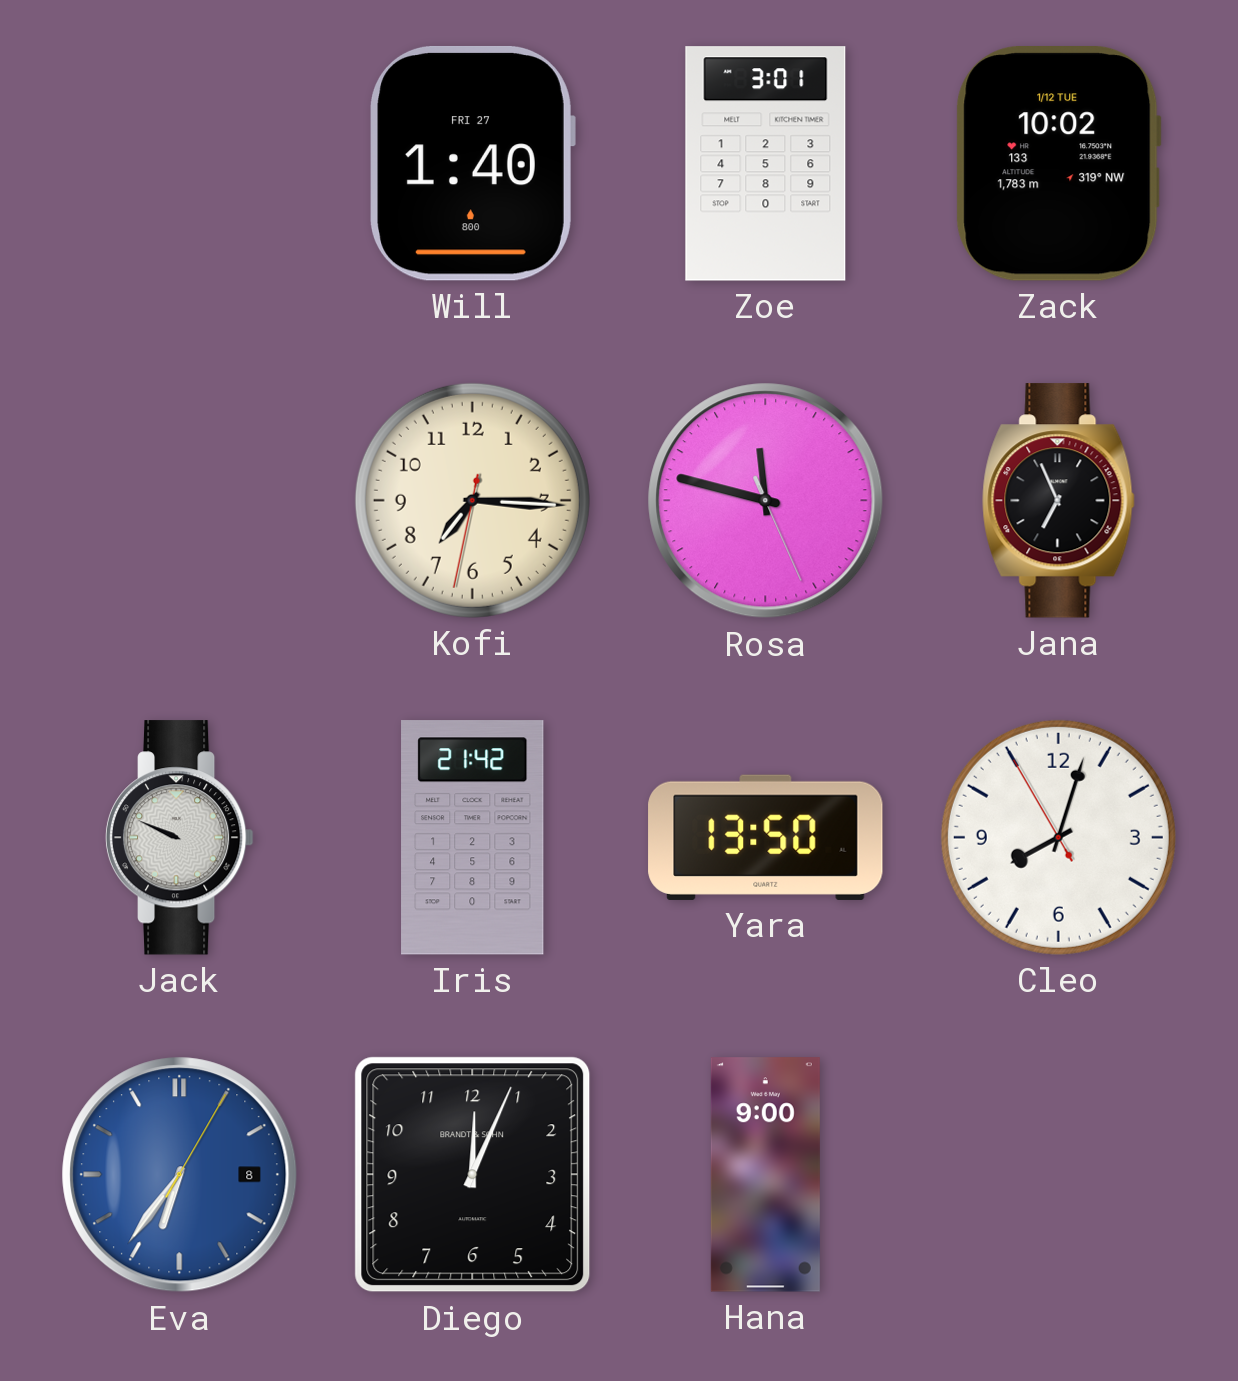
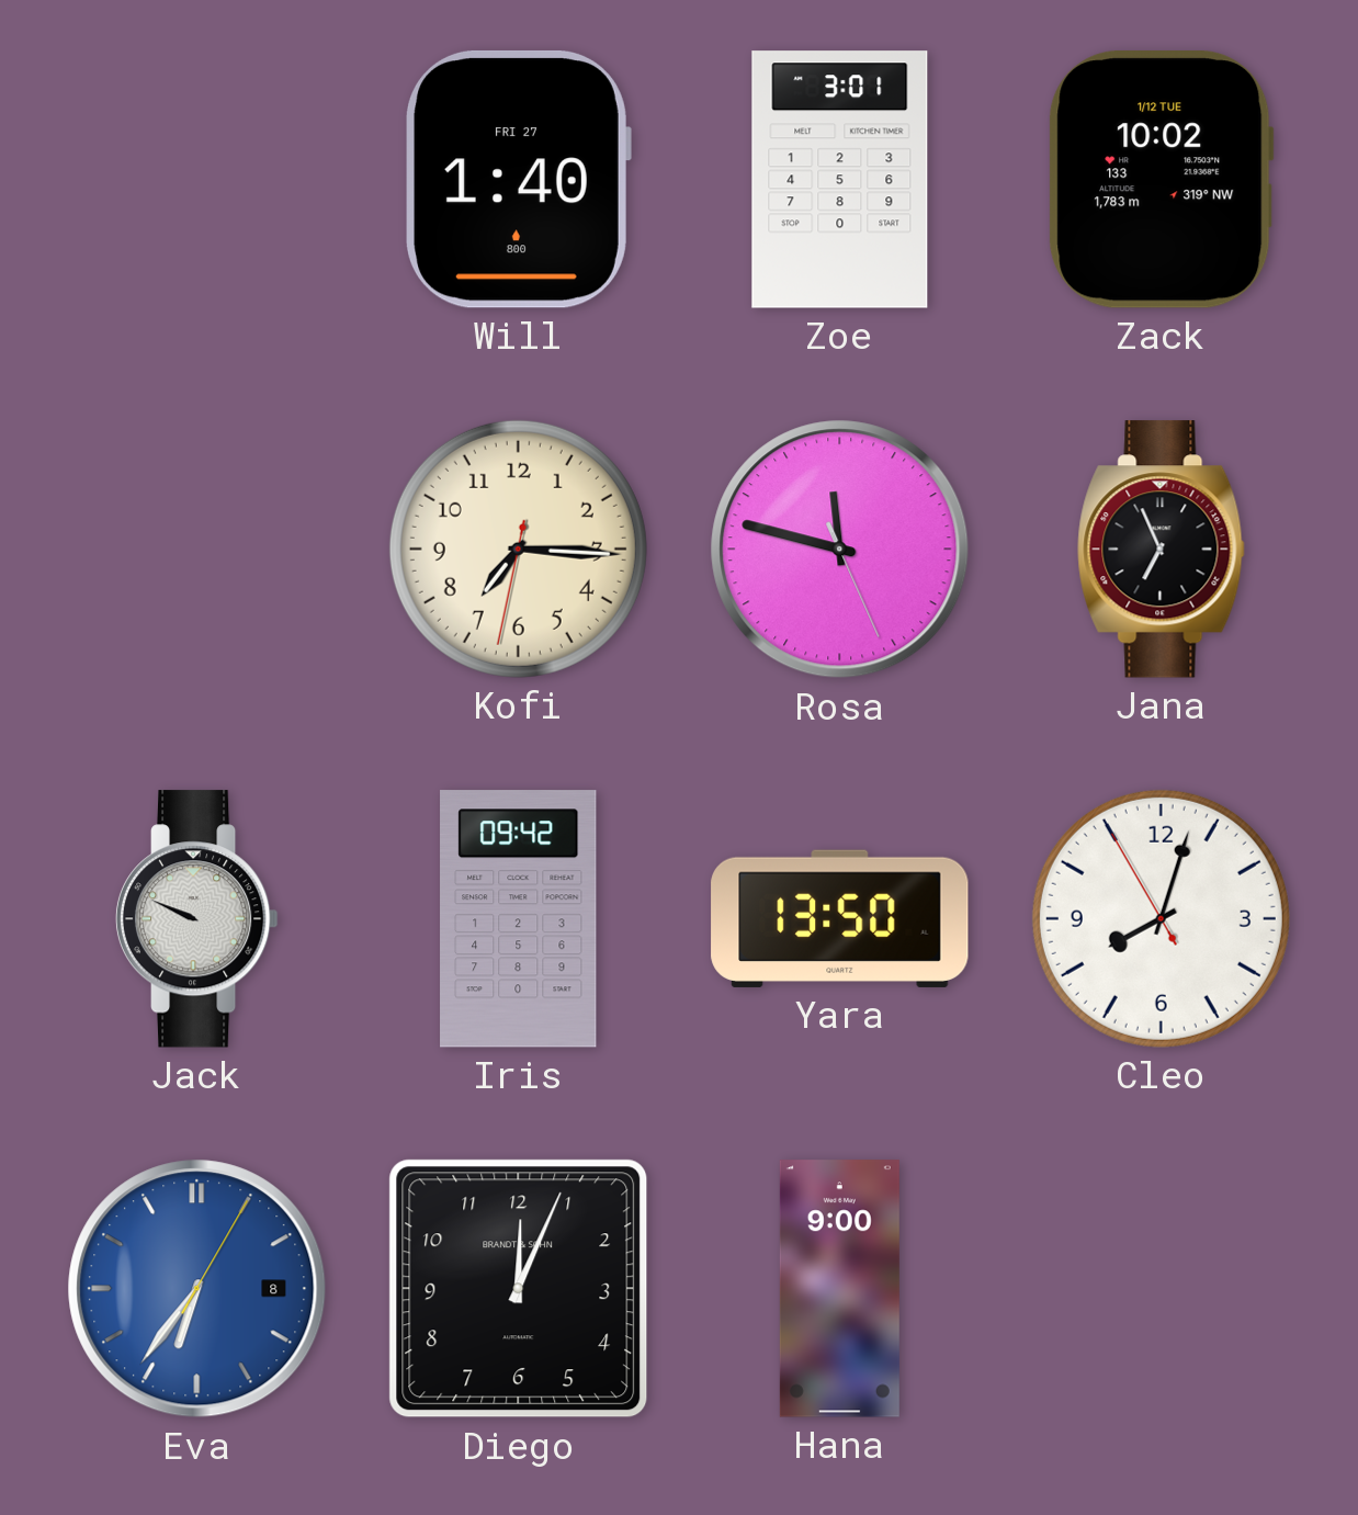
Iris: 21:42 -> 09:42
